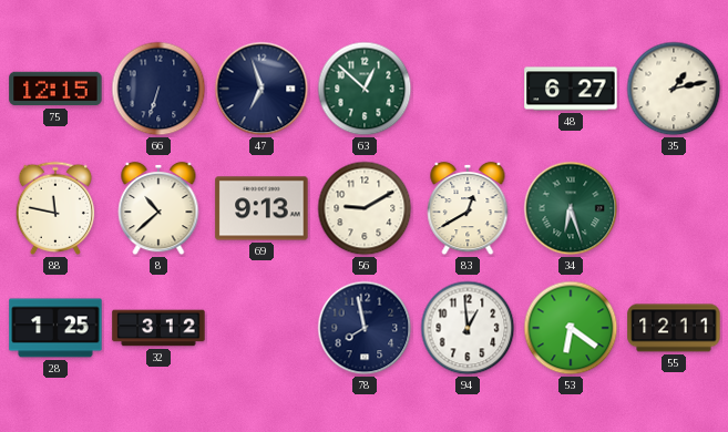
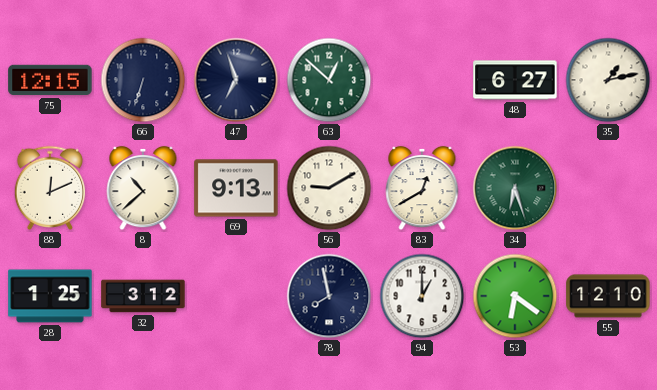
88: 11:47 -> 12:11
94: 12:59 -> 1:00
55: 12:11 -> 12:10
